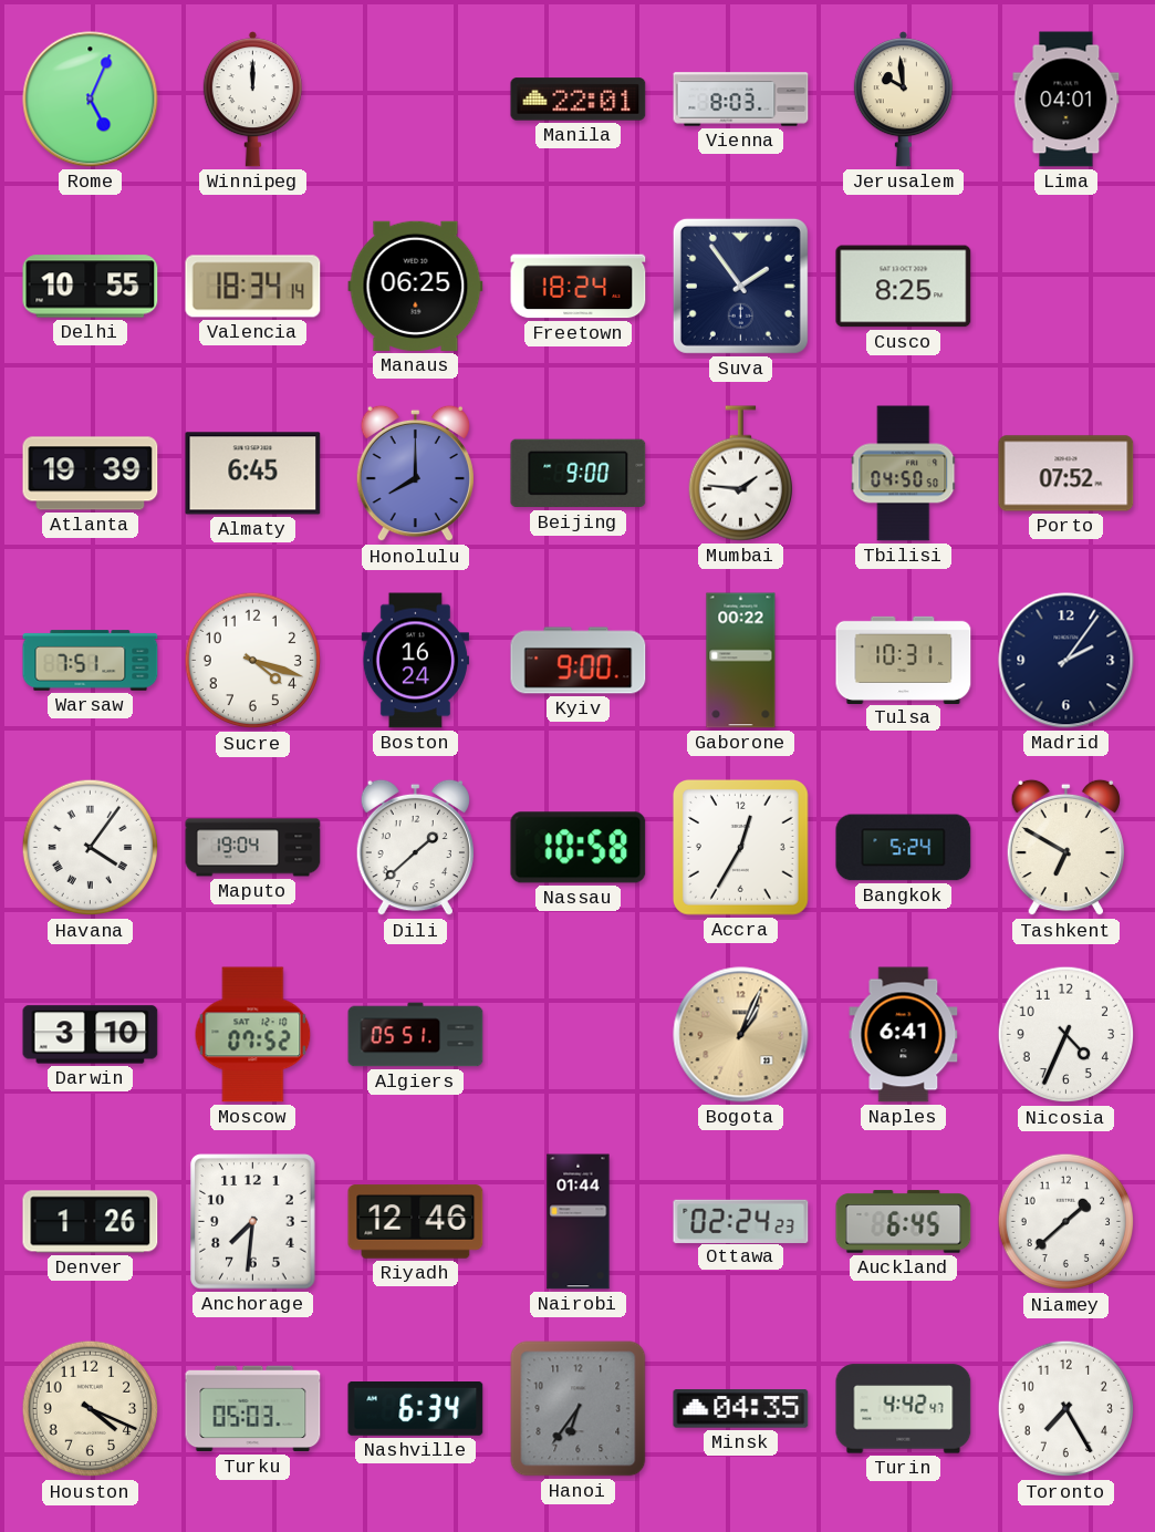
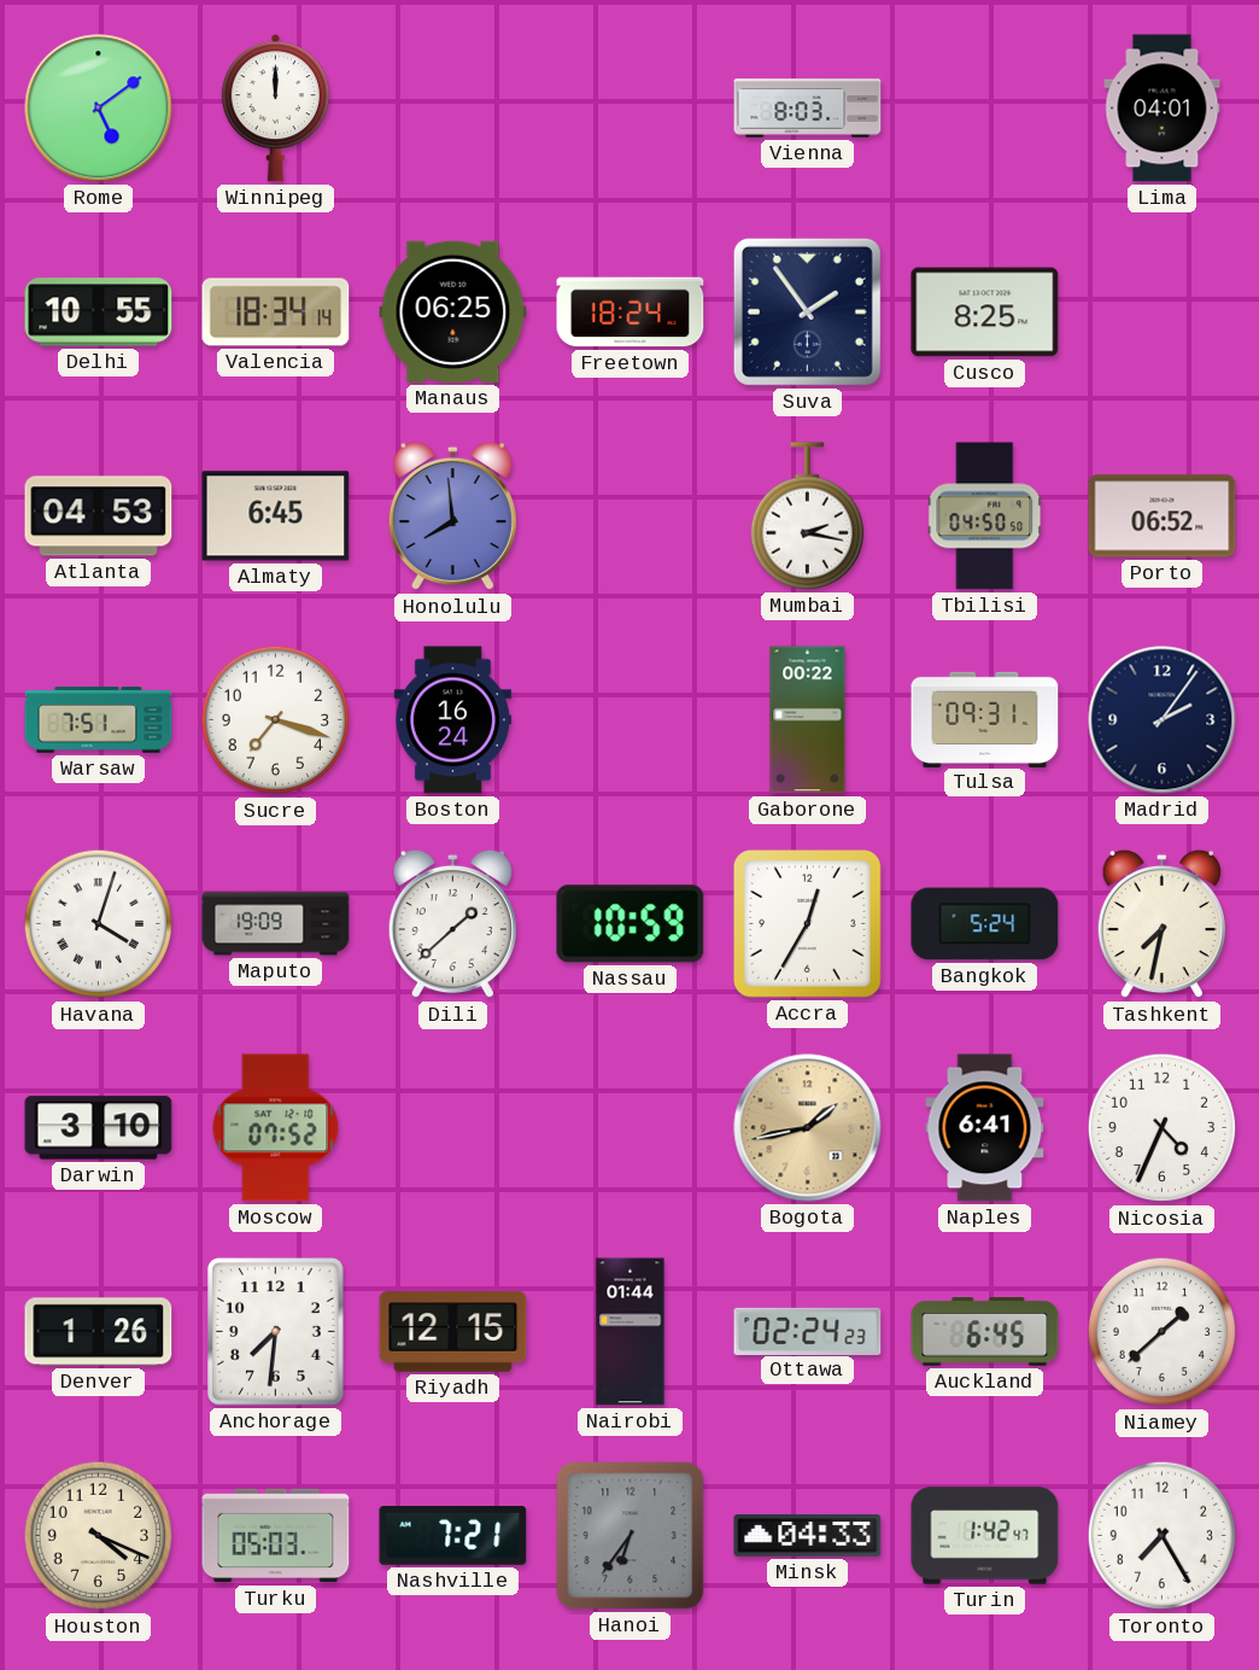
Rome: 5:04 -> 5:09
Manila: 22:01 -> none
Jerusalem: 9:59 -> none
Atlanta: 19:39 -> 04:53
Honolulu: 8:00 -> 7:59
Beijing: 9:00 -> none
Mumbai: 1:46 -> 2:17
Porto: 07:52 -> 06:52
Sucre: 4:18 -> 7:18
Kyiv: 9:00 -> none
Tulsa: 10:31 -> 09:31
Havana: 4:06 -> 4:03
Maputo: 19:04 -> 19:09
Nassau: 10:58 -> 10:59
Tashkent: 6:50 -> 7:32
Algiers: 05:51 -> none
Bogota: 1:04 -> 1:43
Riyadh: 12:46 -> 12:15
Nashville: 6:34 -> 7:21
Minsk: 04:35 -> 04:33
Turin: 4:42 -> 1:42
